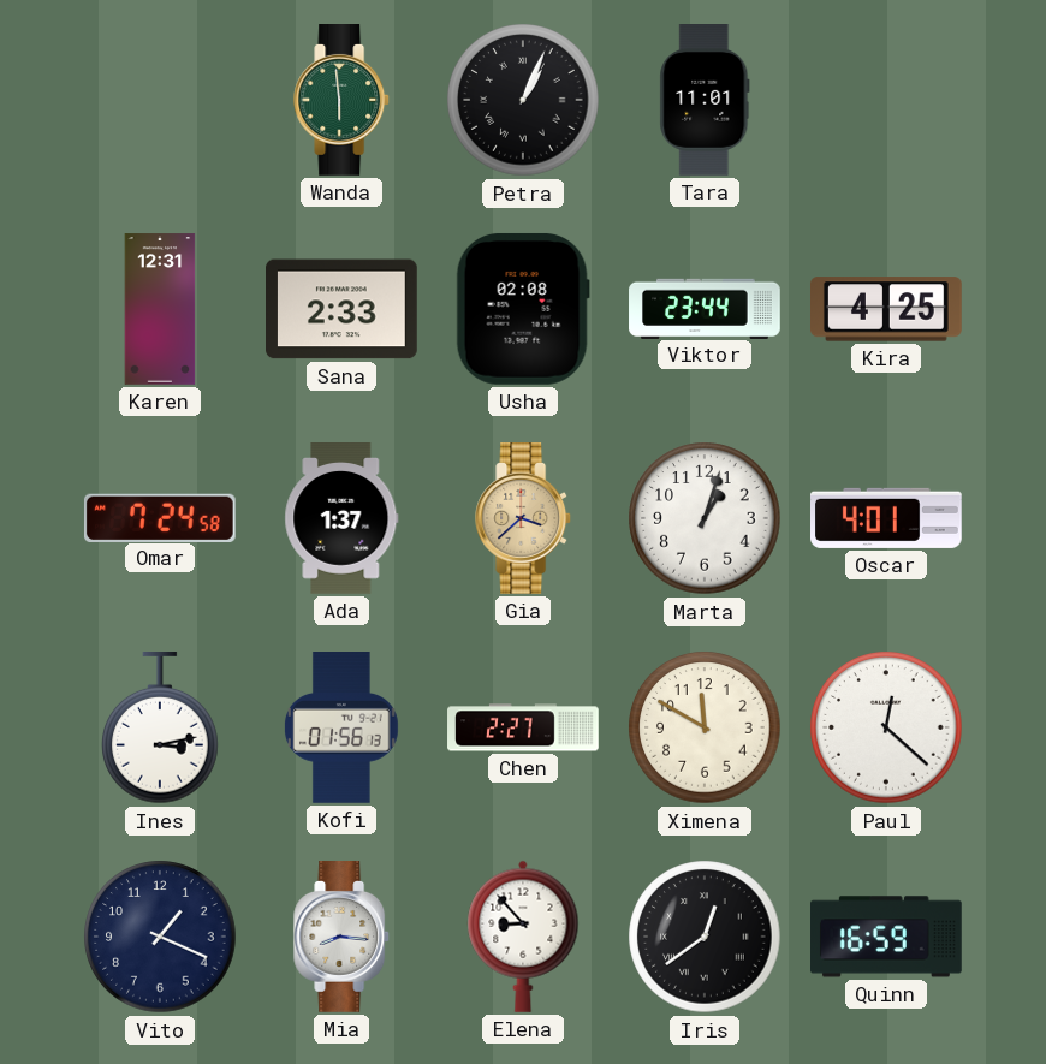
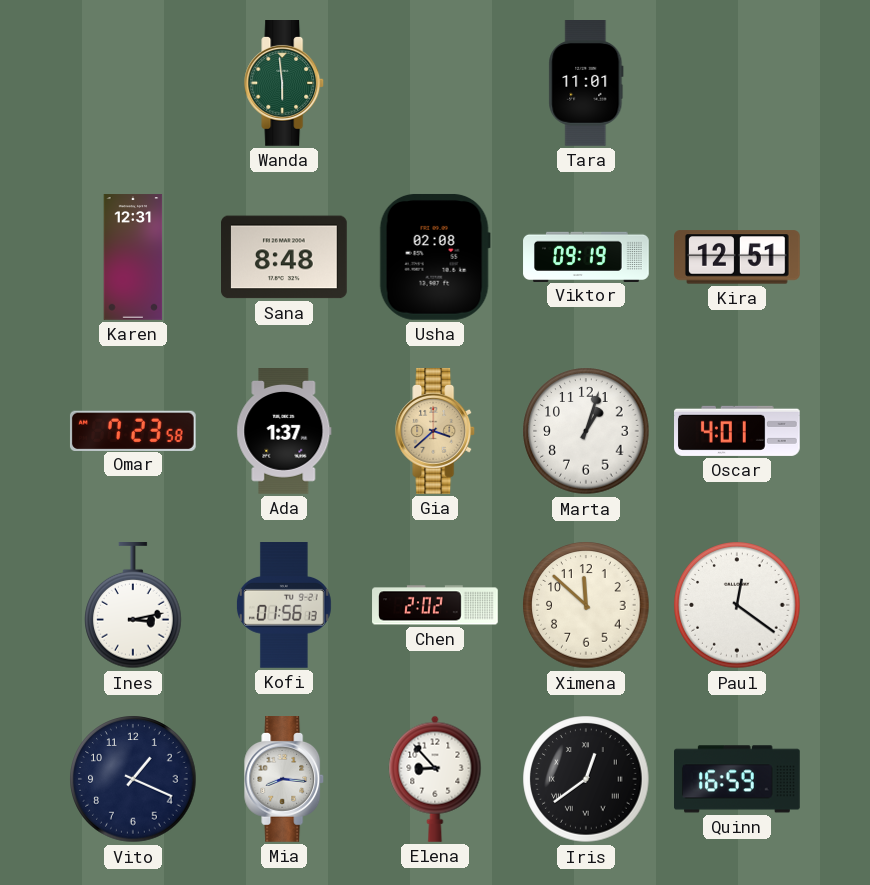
Petra: 1:04 -> none
Sana: 2:33 -> 8:48
Viktor: 23:44 -> 09:19
Kira: 4:25 -> 12:51
Omar: 7:24 -> 7:23
Chen: 2:27 -> 2:02
Ximena: 11:50 -> 11:52
Paul: 12:22 -> 12:21
